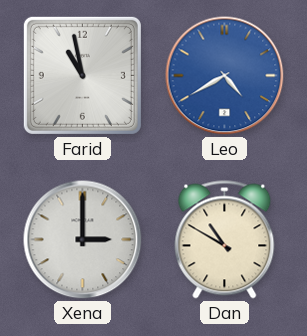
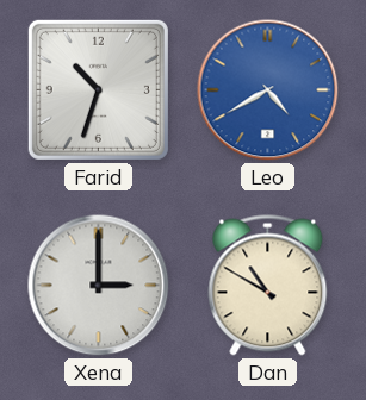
Farid: 10:58 -> 10:33
